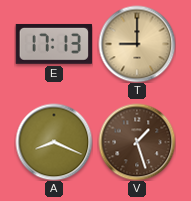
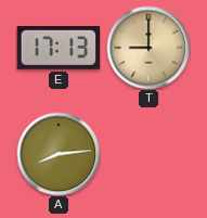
A: 8:19 -> 8:14
V: 1:27 -> none
